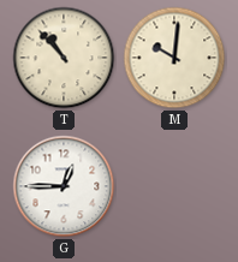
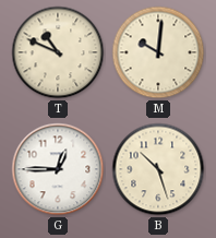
T: 10:53 -> 10:49
B: none -> 10:27
